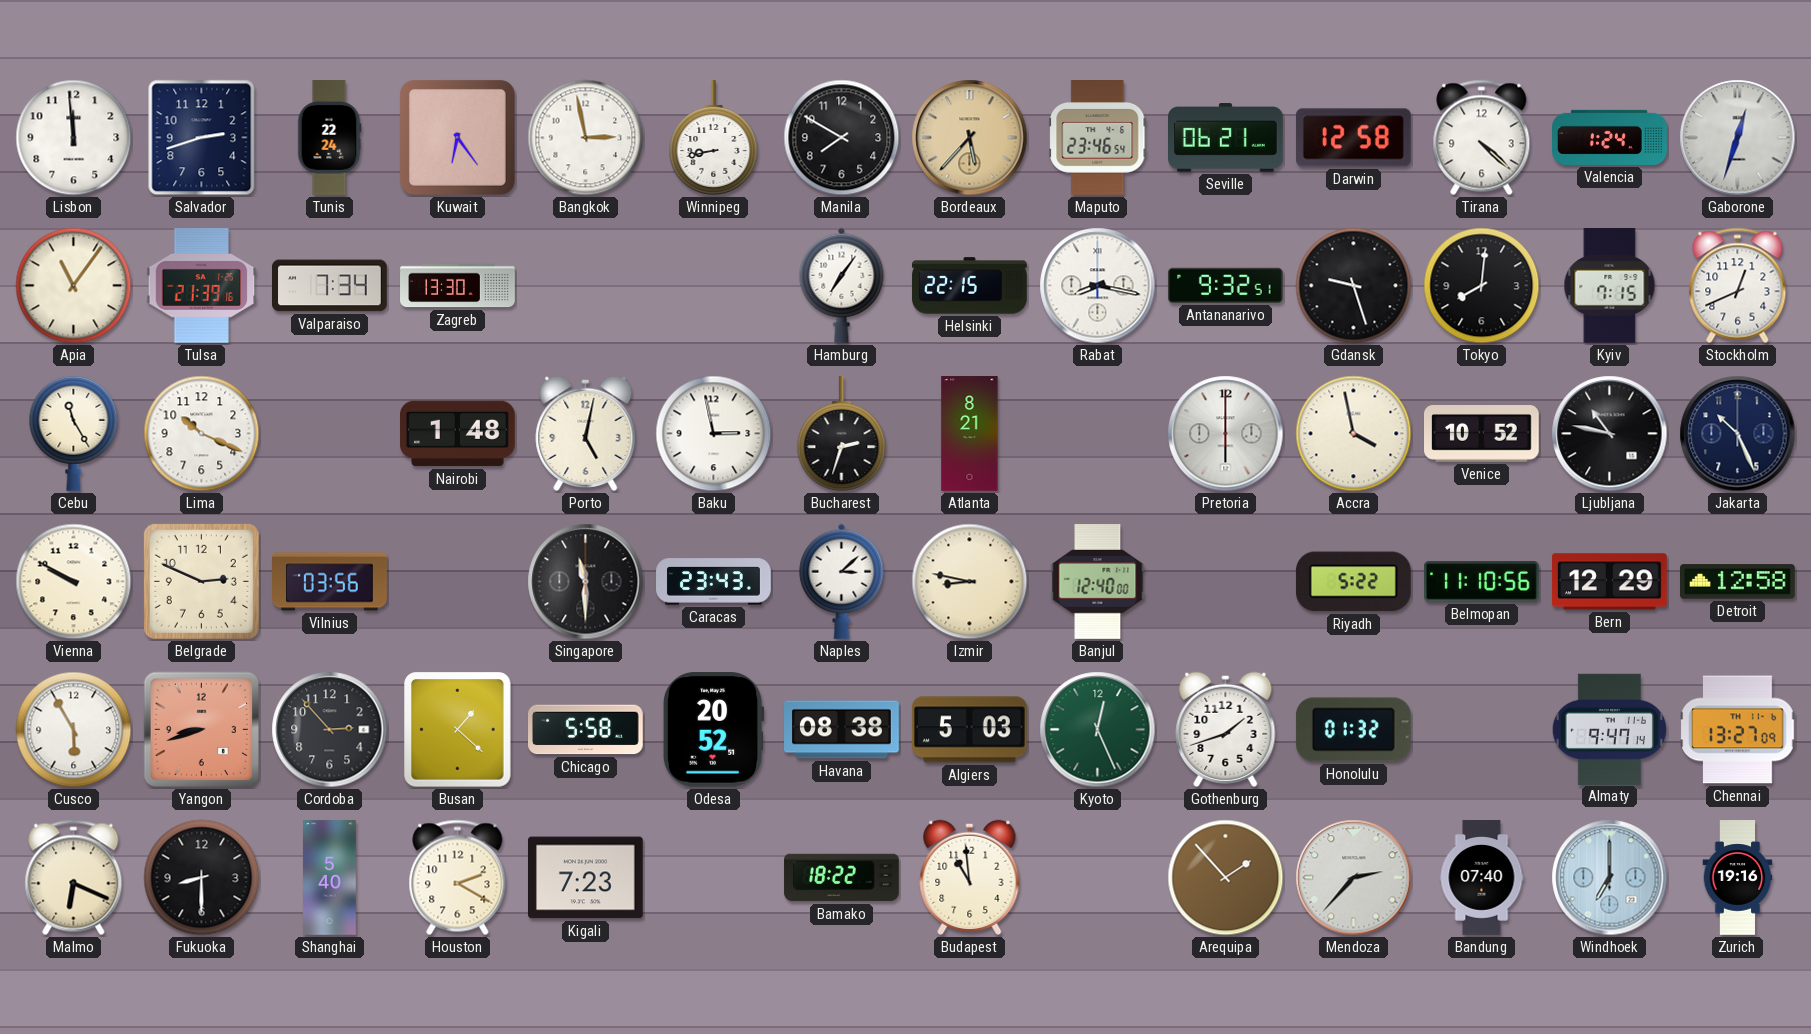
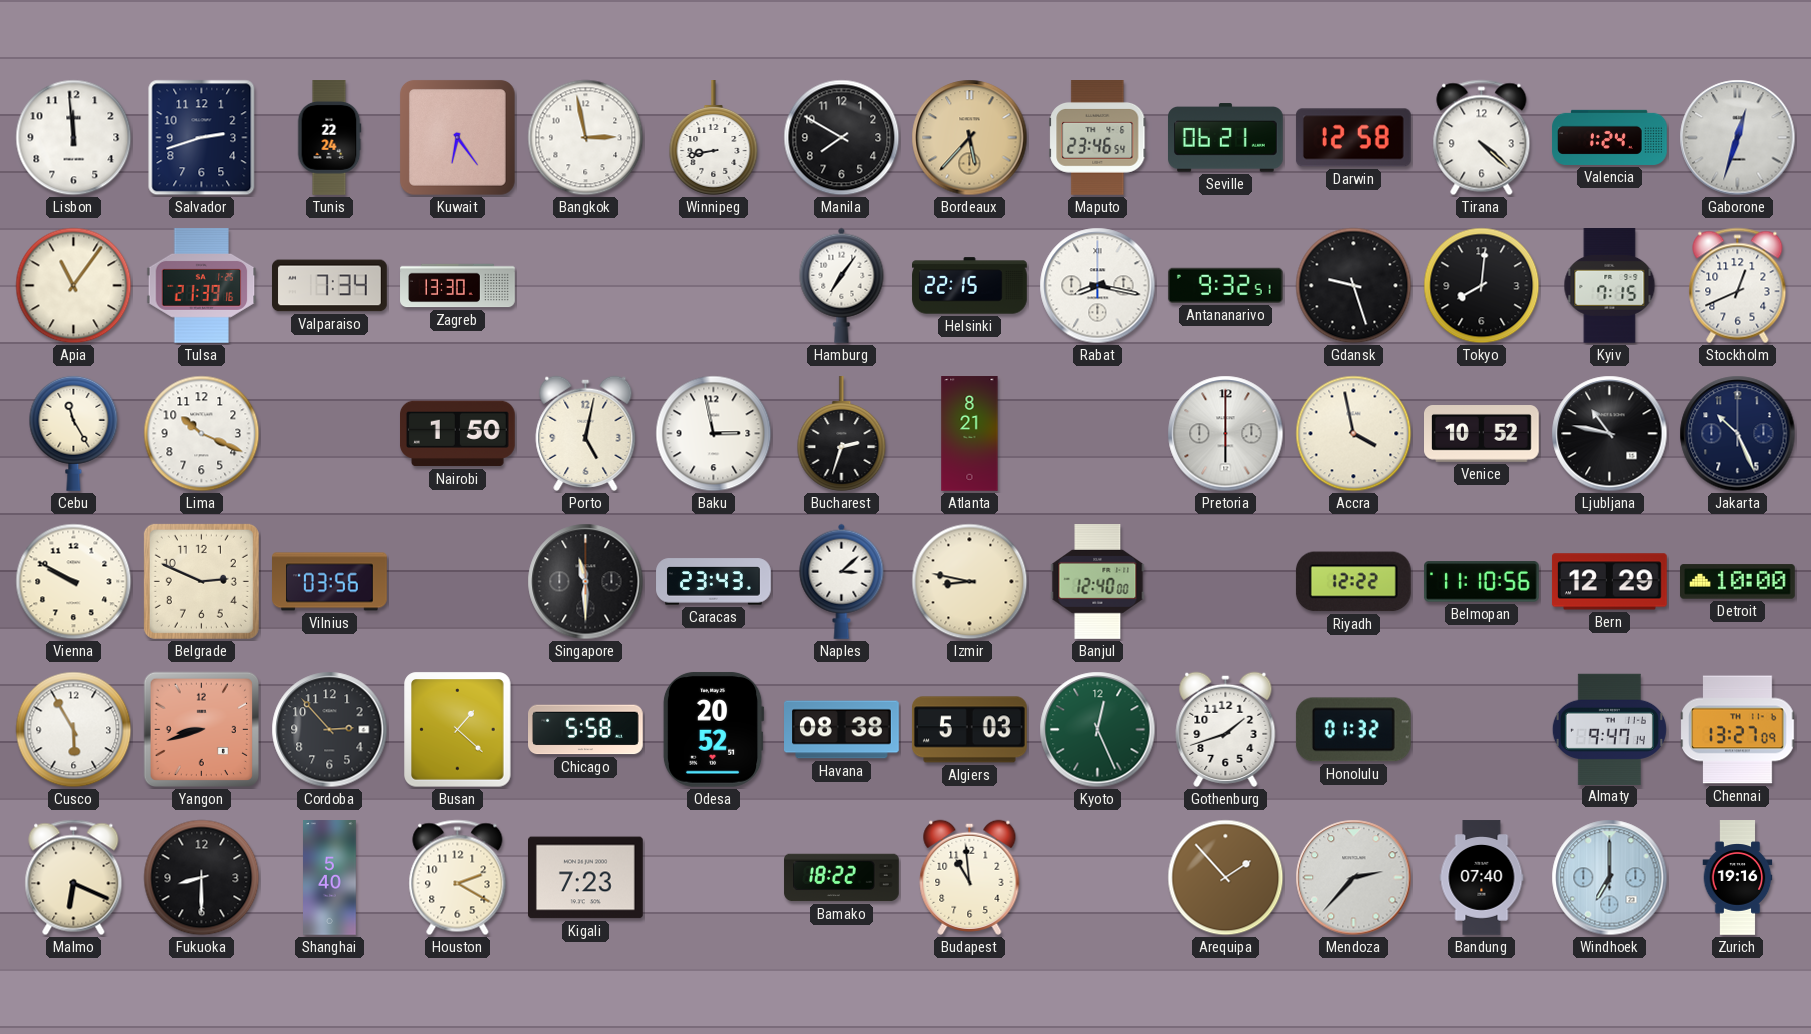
Nairobi: 1:48 -> 1:50
Riyadh: 5:22 -> 12:22
Detroit: 12:58 -> 10:00
